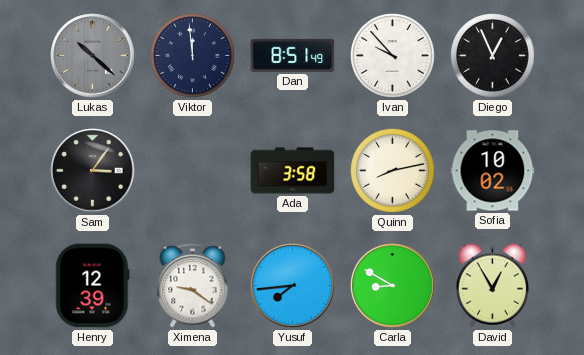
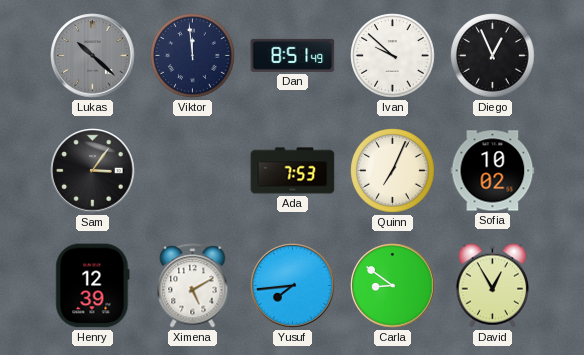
Ivan: 9:53 -> 9:52
Ada: 3:58 -> 7:53
Quinn: 8:13 -> 7:04
Ximena: 9:21 -> 5:10
Carla: 8:50 -> 8:51
